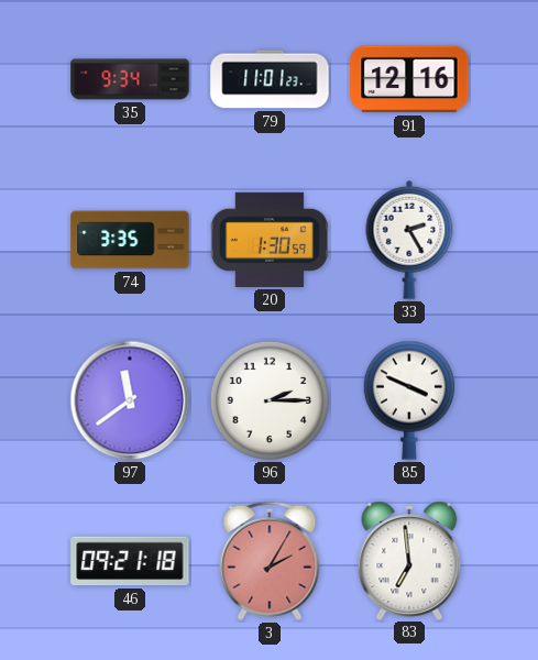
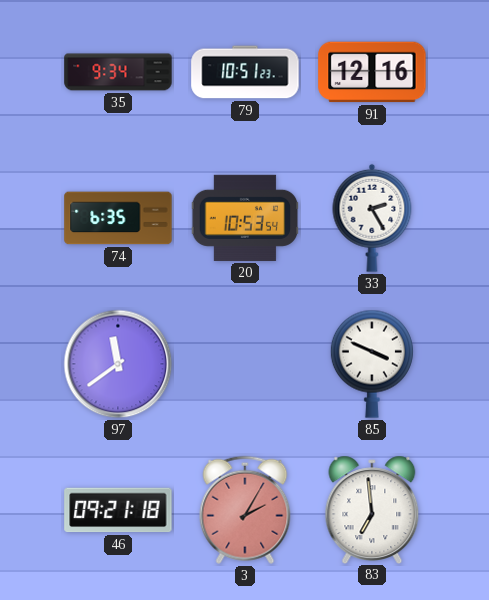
79: 11:01 -> 10:51
74: 3:35 -> 6:35
20: 1:30 -> 10:53
96: 2:15 -> none
